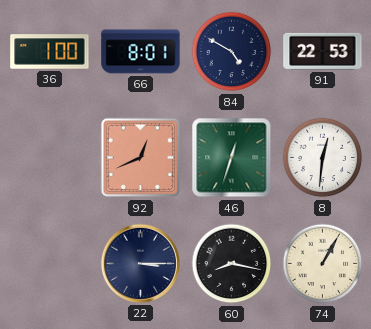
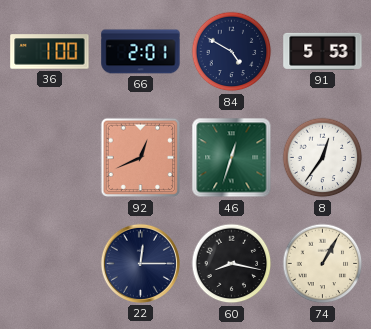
66: 8:01 -> 2:01
91: 22:53 -> 5:53
8: 12:31 -> 12:36
22: 3:15 -> 12:15
